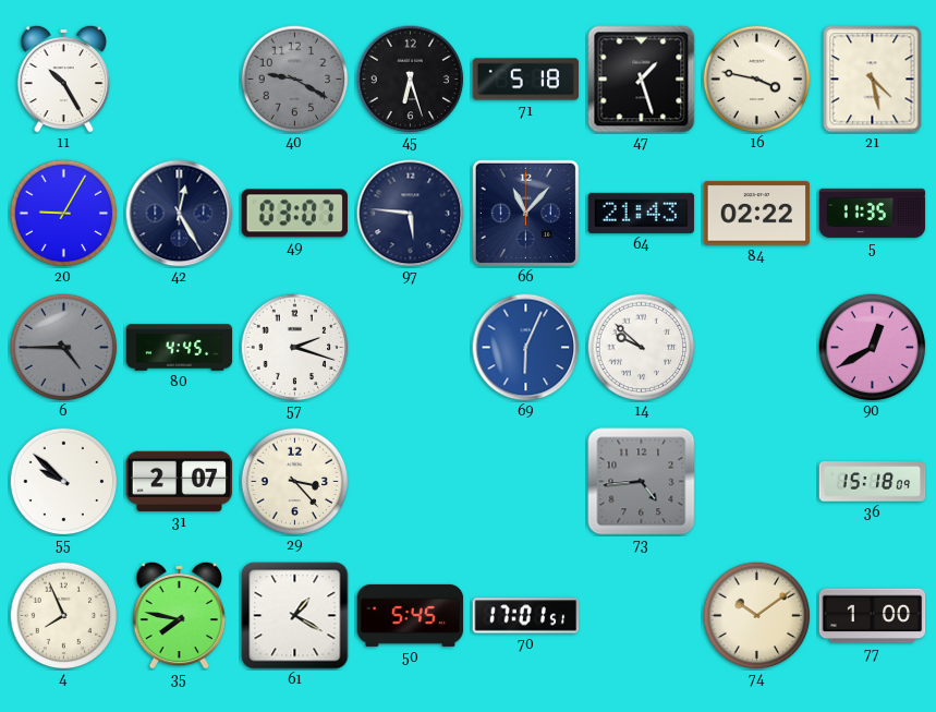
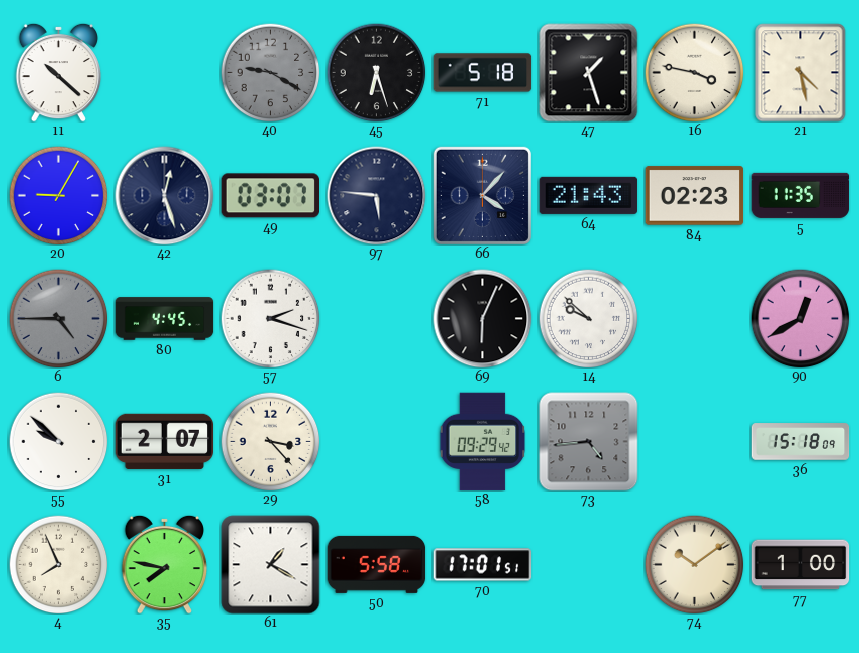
11: 10:25 -> 10:22
42: 12:25 -> 12:27
66: 11:07 -> 4:07
84: 02:22 -> 02:23
69 dial: blue -> black
58: none -> 09:29
50: 5:45 -> 5:58
